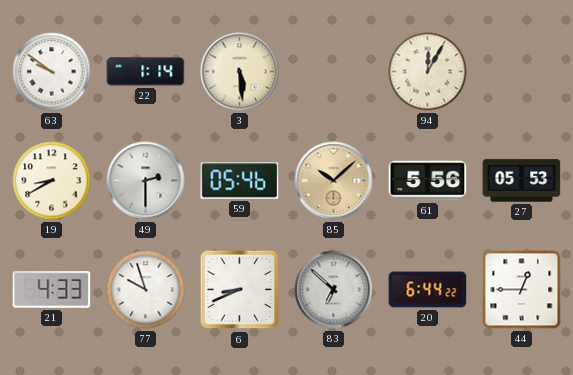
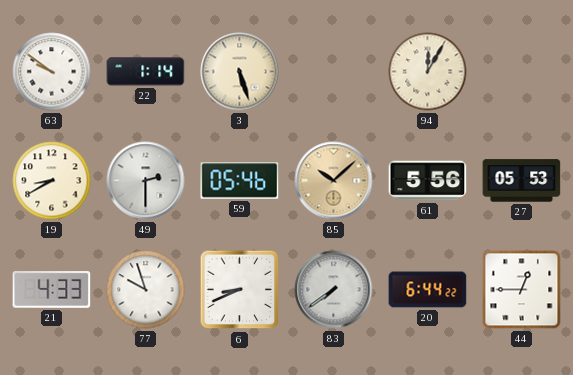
3: 5:29 -> 5:27
83: 6:52 -> 7:39
